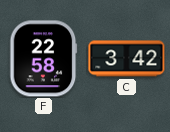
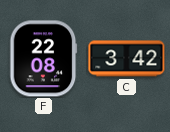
F: 22:58 -> 22:08
